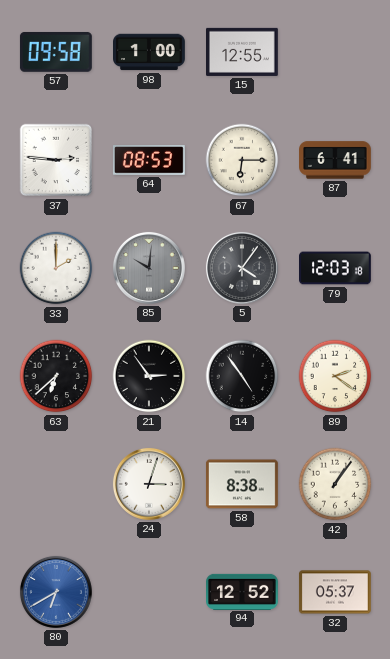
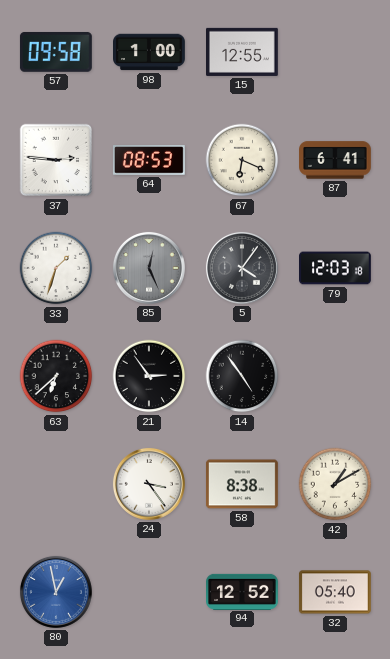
67: 6:15 -> 6:19
33: 2:00 -> 1:33
85: 10:01 -> 12:26
89: 2:21 -> none
24: 3:03 -> 3:24
42: 1:06 -> 1:10
80: 6:40 -> 12:58
32: 05:37 -> 05:40
